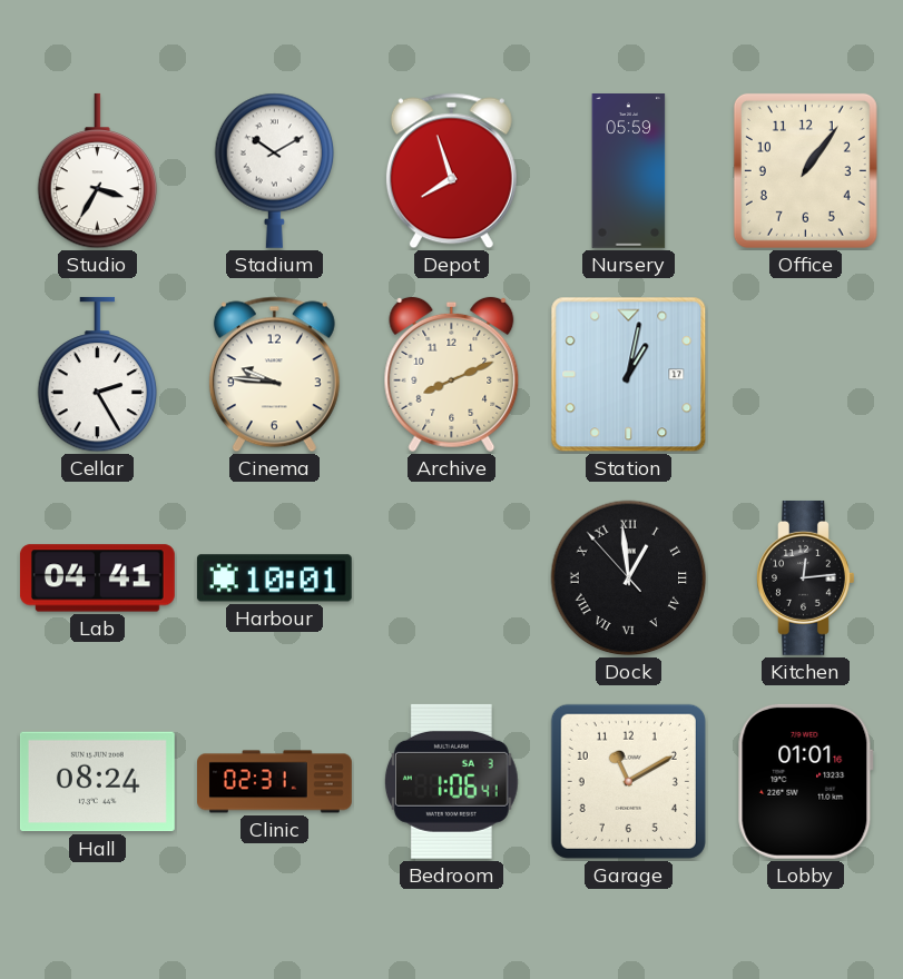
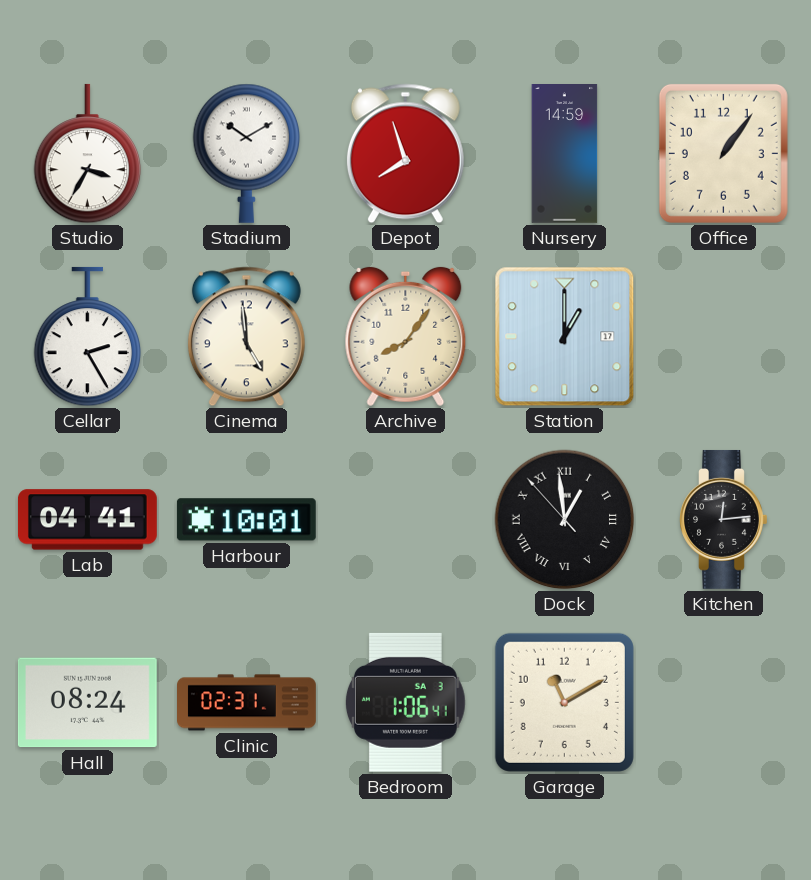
Nursery: 05:59 -> 14:59
Cinema: 9:46 -> 4:59
Archive: 8:11 -> 8:06
Station: 1:02 -> 1:00
Lobby: 01:01 -> none
